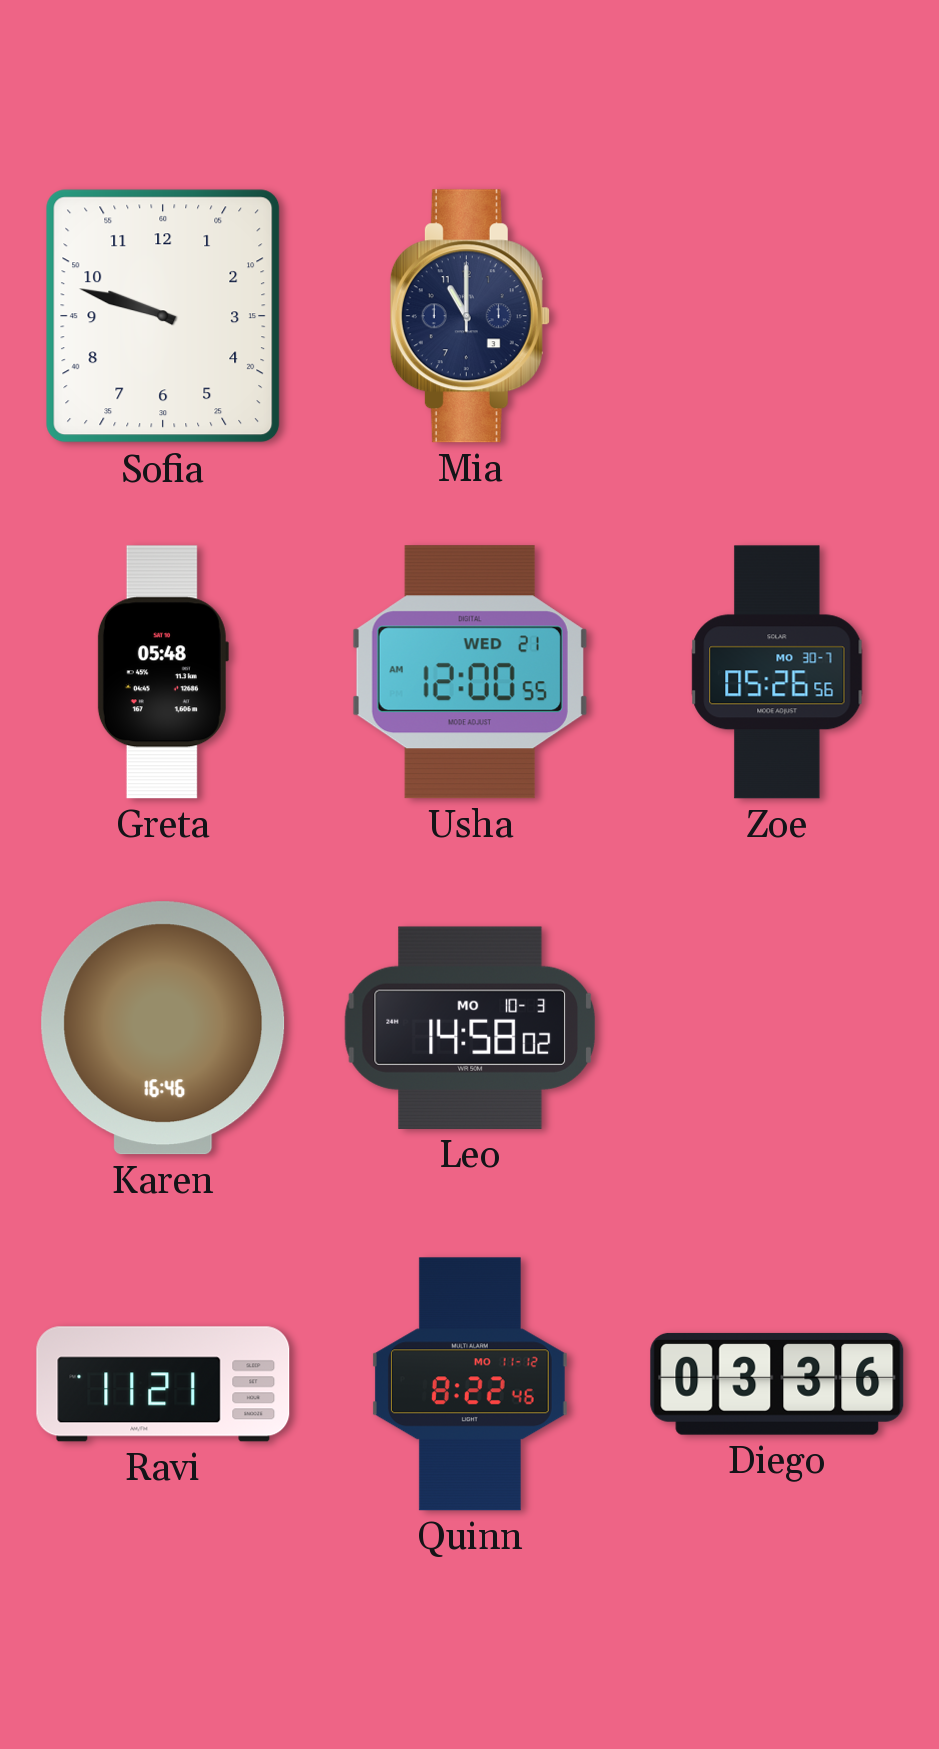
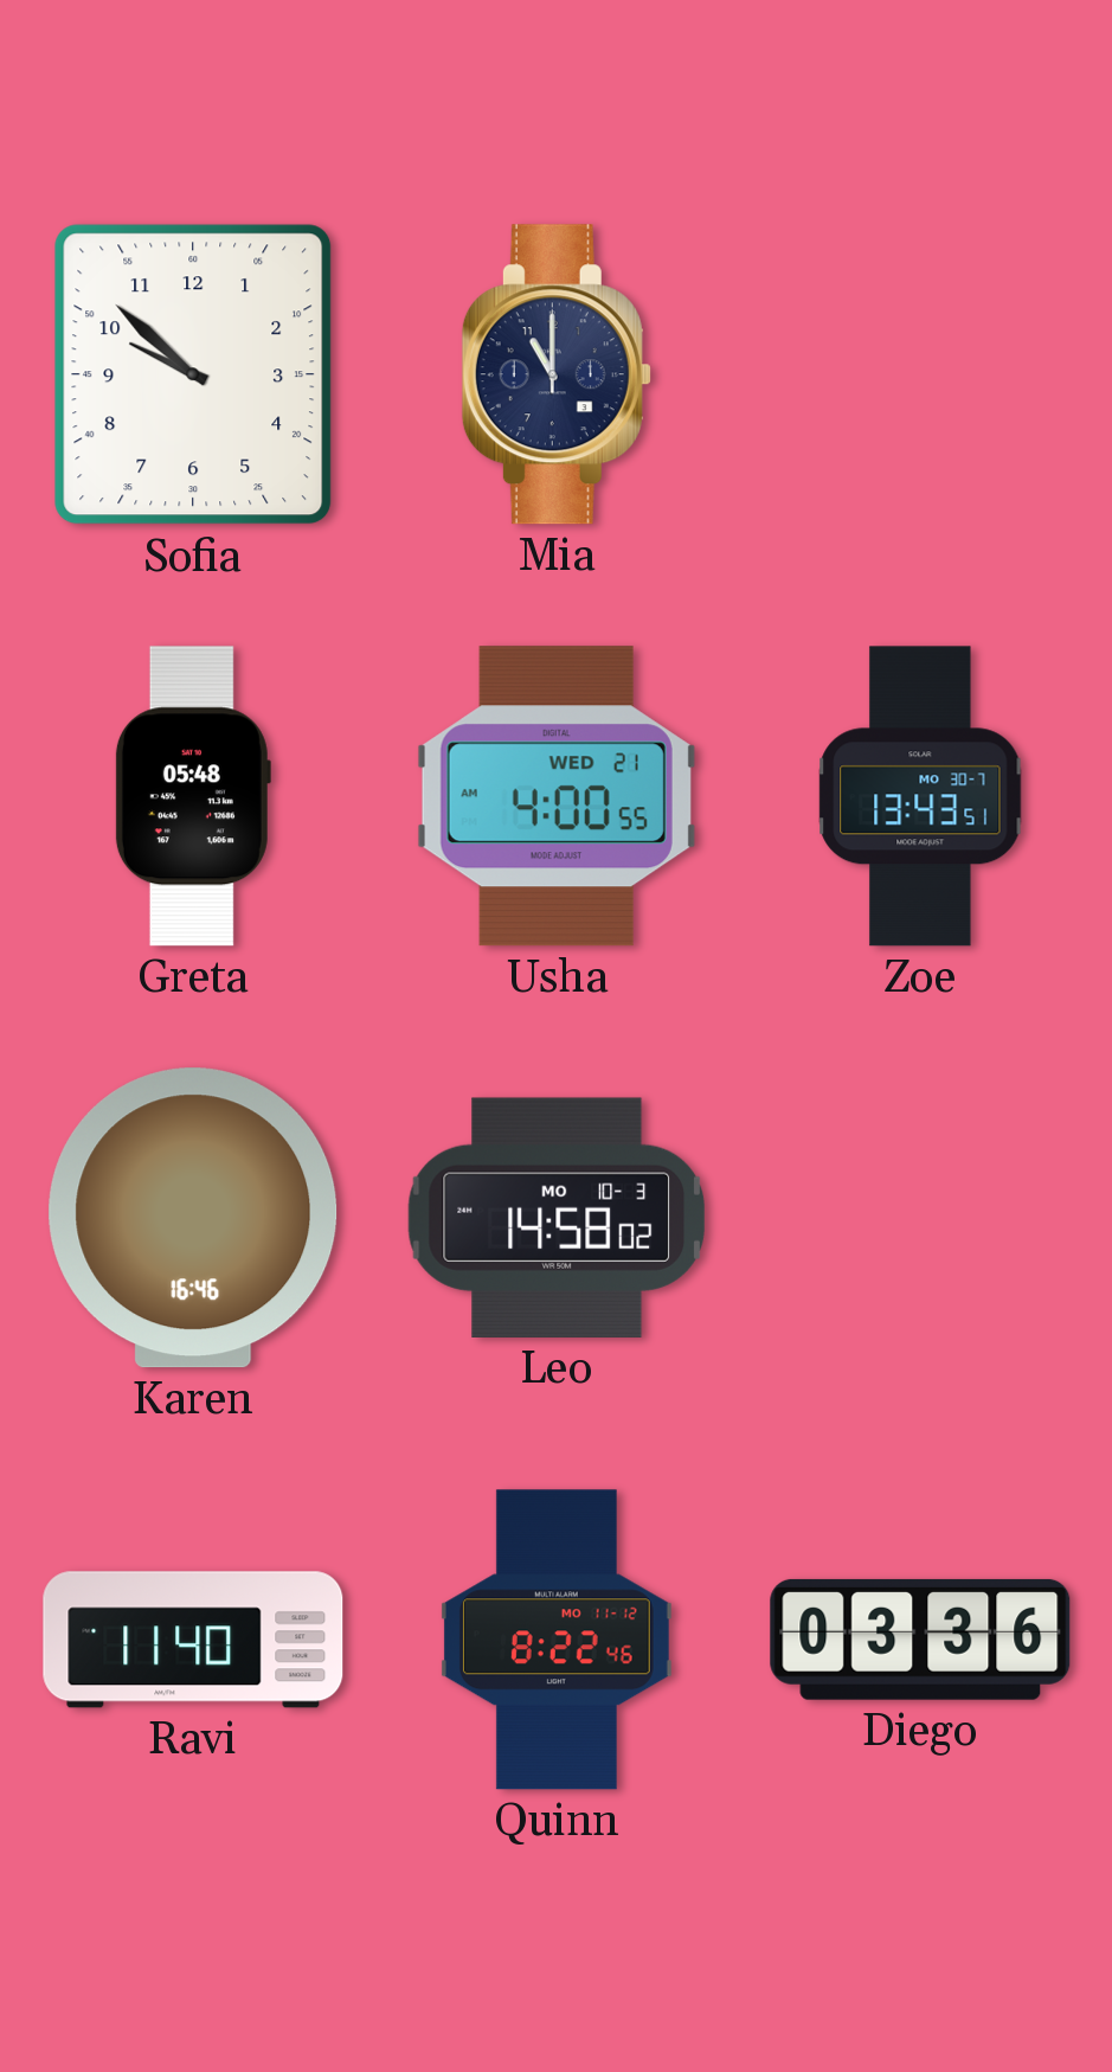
Sofia: 9:48 -> 9:52
Usha: 12:00 -> 4:00
Zoe: 05:26 -> 13:43
Ravi: 11:21 -> 11:40
